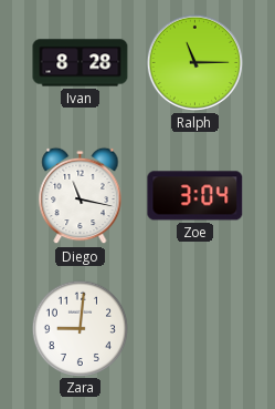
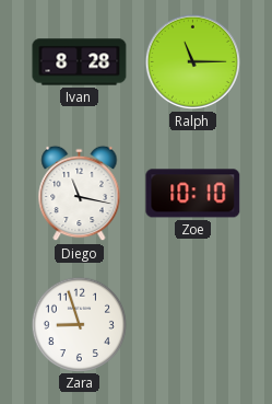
Zoe: 3:04 -> 10:10
Zara: 9:01 -> 8:57
